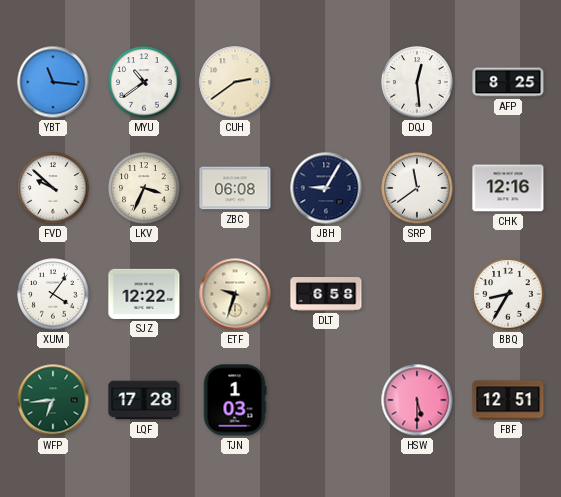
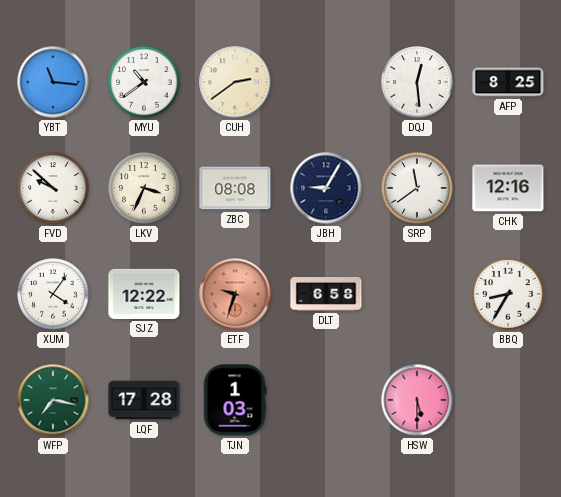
ZBC: 06:08 -> 08:08
ETF dial: cream -> salmon
WFP: 6:44 -> 7:17
FBF: 12:51 -> none
